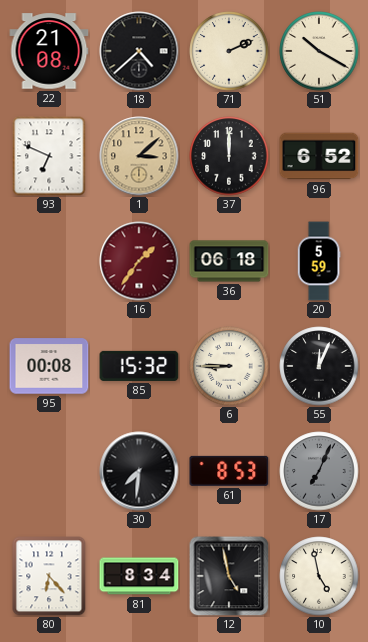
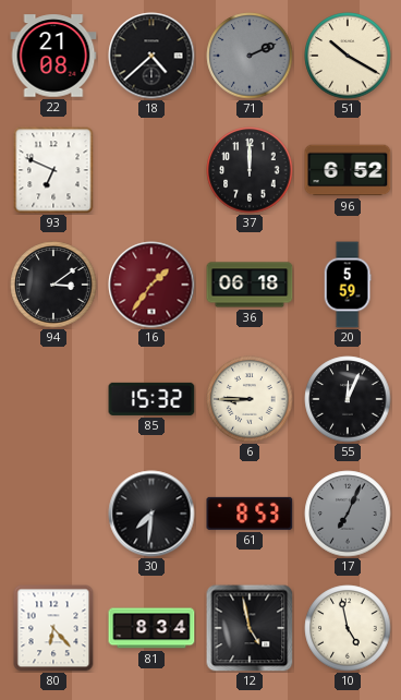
71 dial: cream -> grey
1: 3:08 -> none
94: none -> 3:09
95: 00:08 -> none
